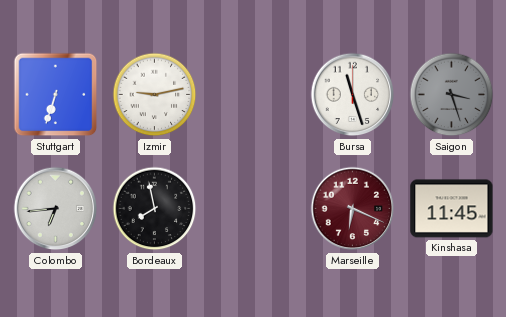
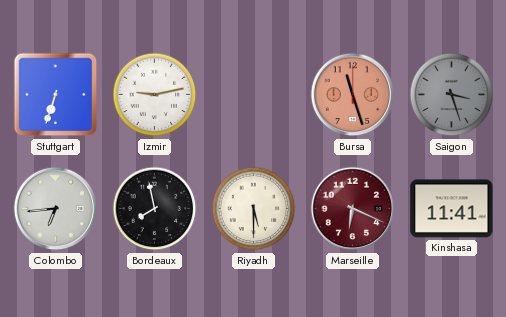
Bursa dial: white -> salmon
Riyadh: none -> 5:30
Kinshasa: 11:45 -> 11:41
